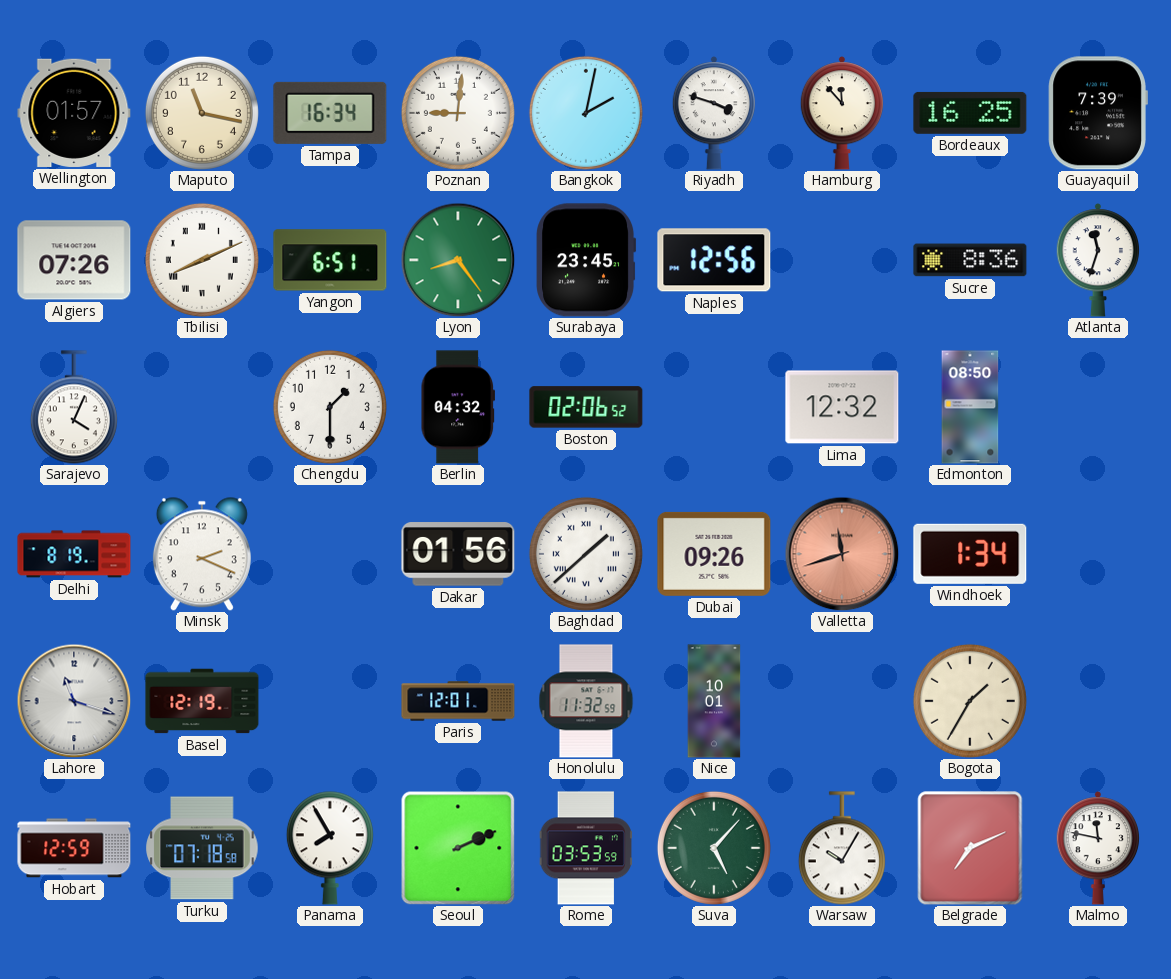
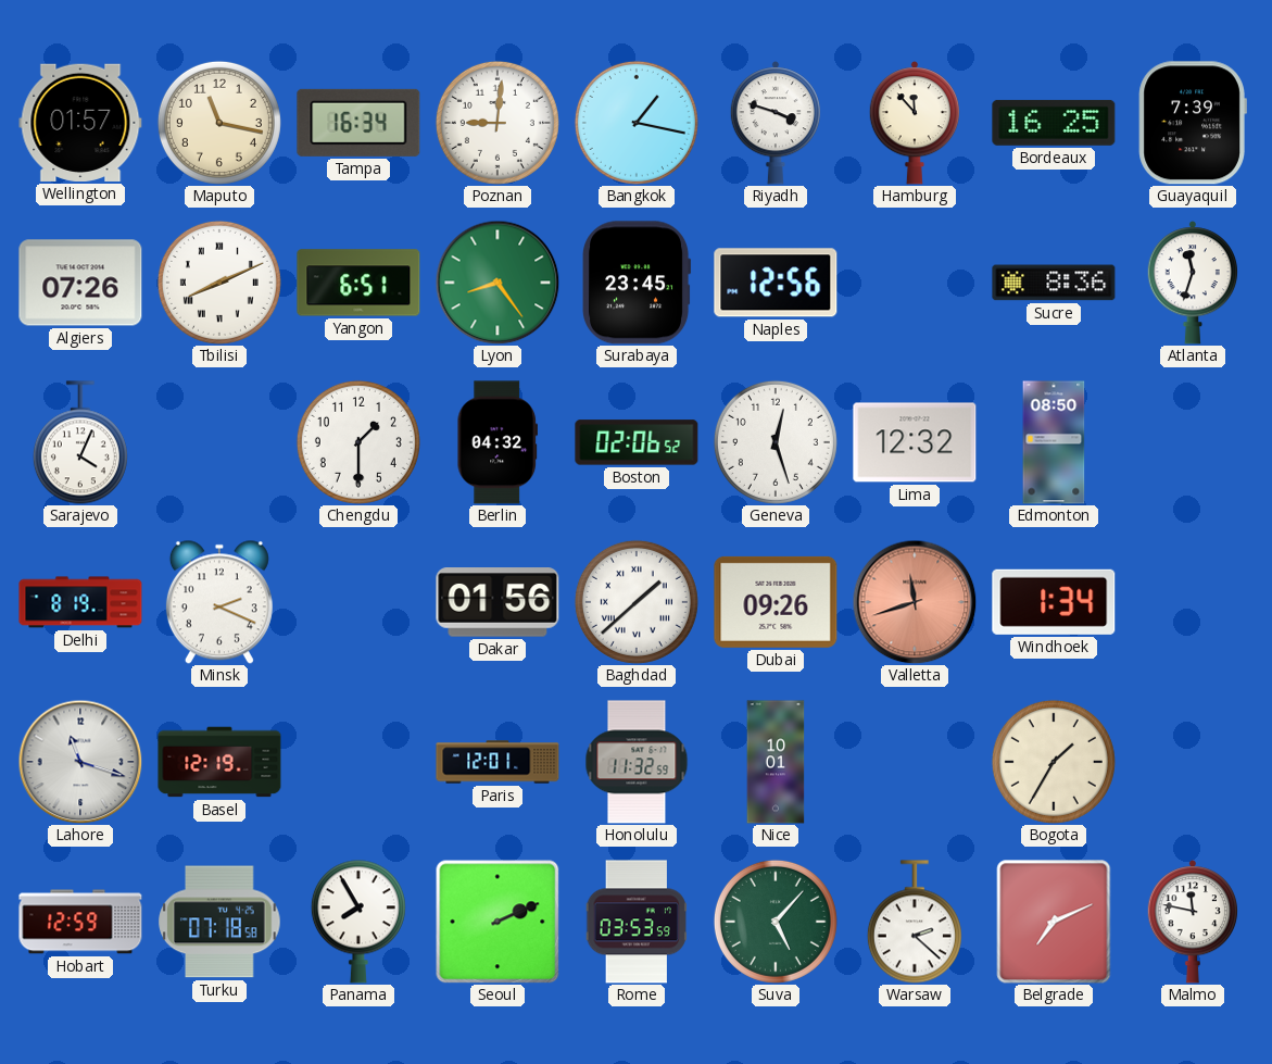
Bangkok: 2:02 -> 1:17
Geneva: none -> 12:27
Warsaw: 10:05 -> 2:22
